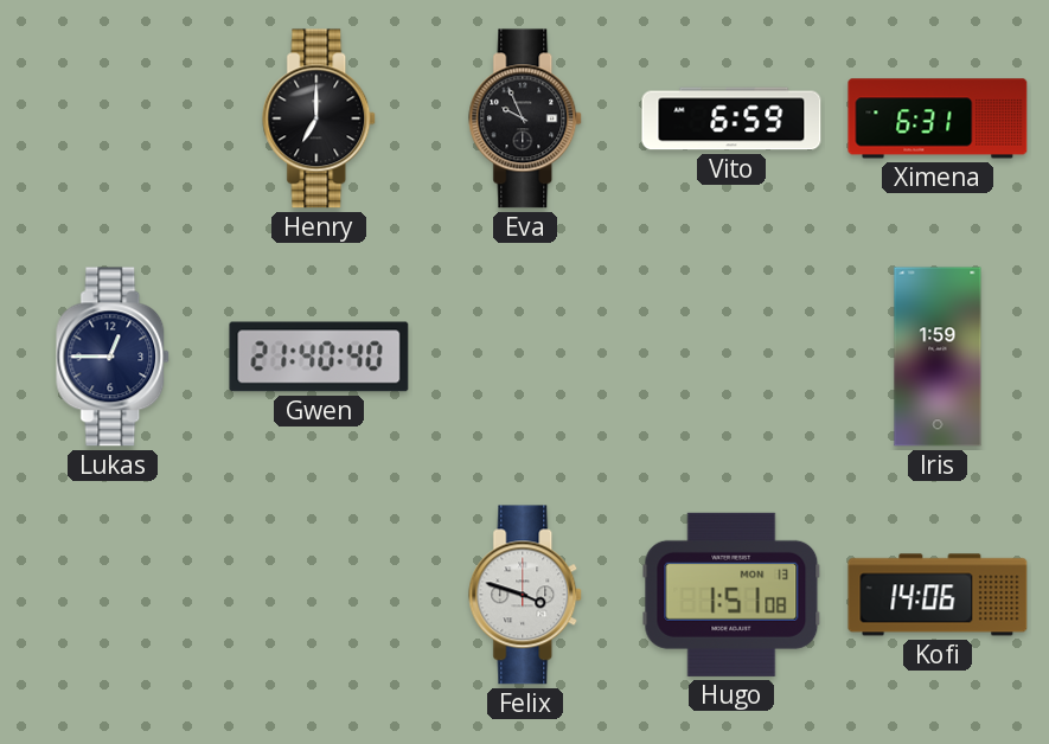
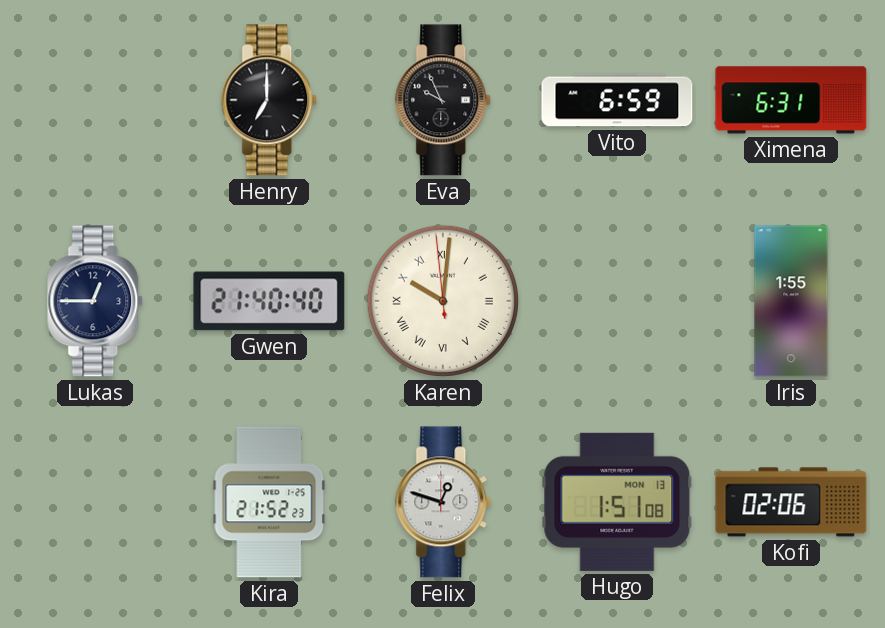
Karen: none -> 10:00
Iris: 1:59 -> 1:55
Kira: none -> 21:52
Felix: 3:48 -> 12:48
Kofi: 14:06 -> 02:06
